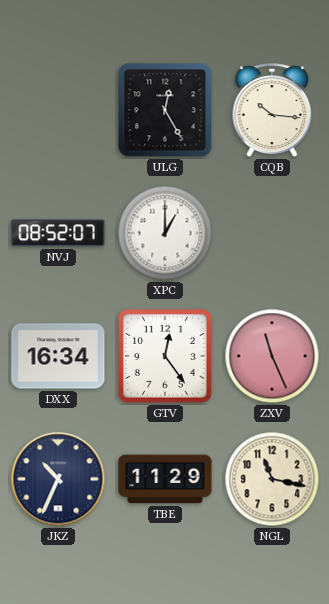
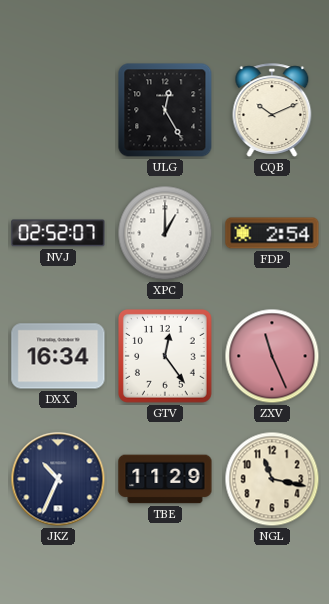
CQB: 10:16 -> 10:11
NVJ: 08:52 -> 02:52
FDP: none -> 2:54
